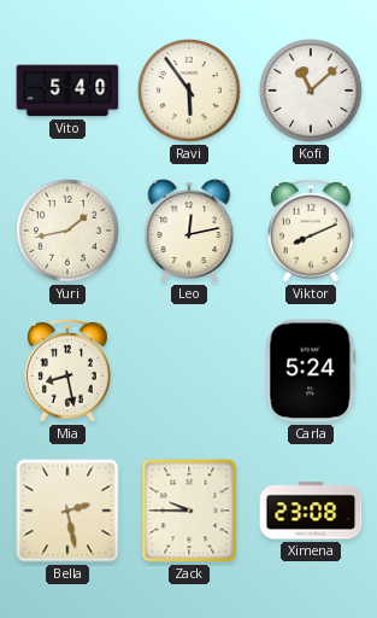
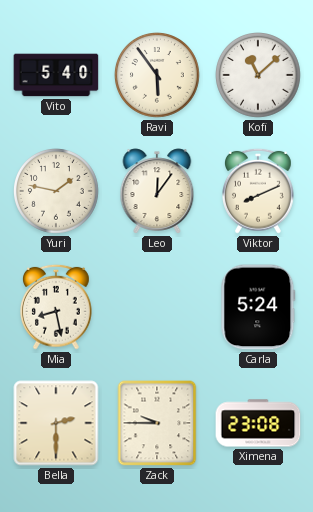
Yuri: 1:43 -> 1:47
Leo: 12:13 -> 12:06
Bella: 2:28 -> 2:30
